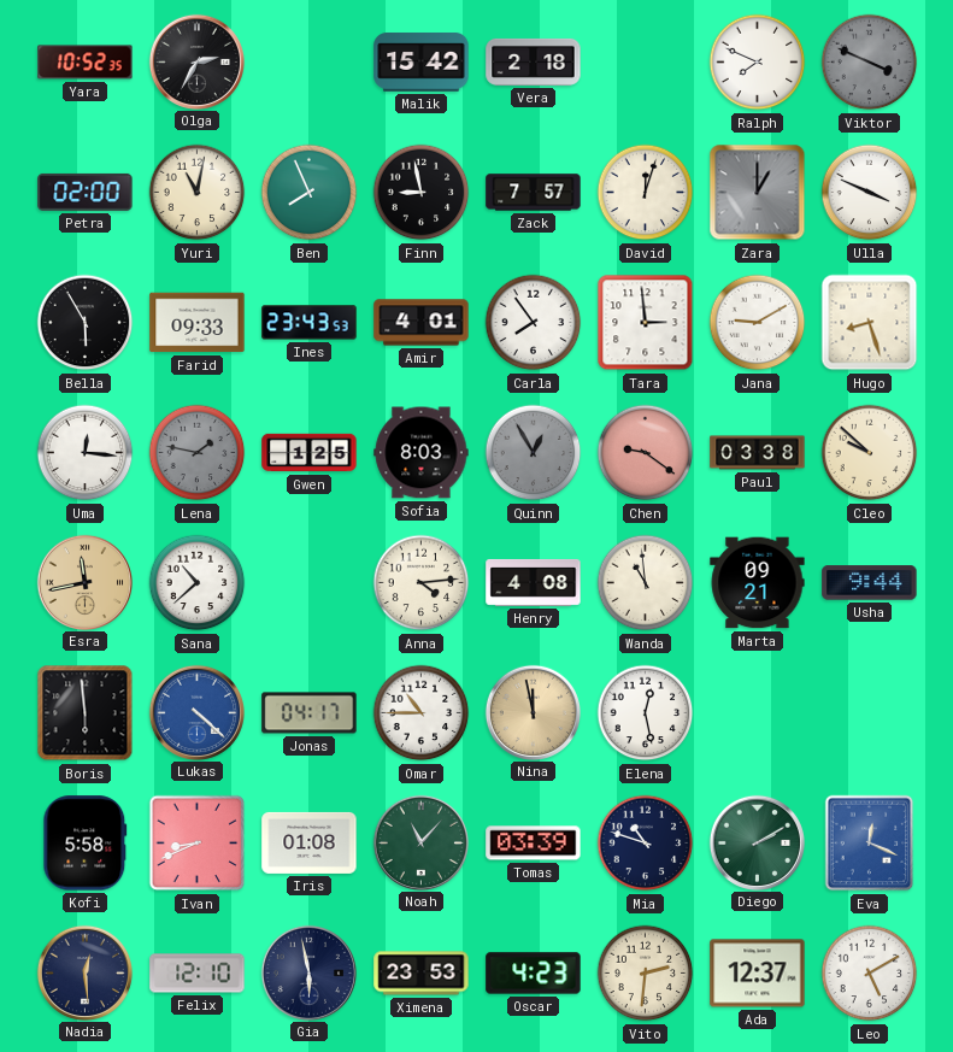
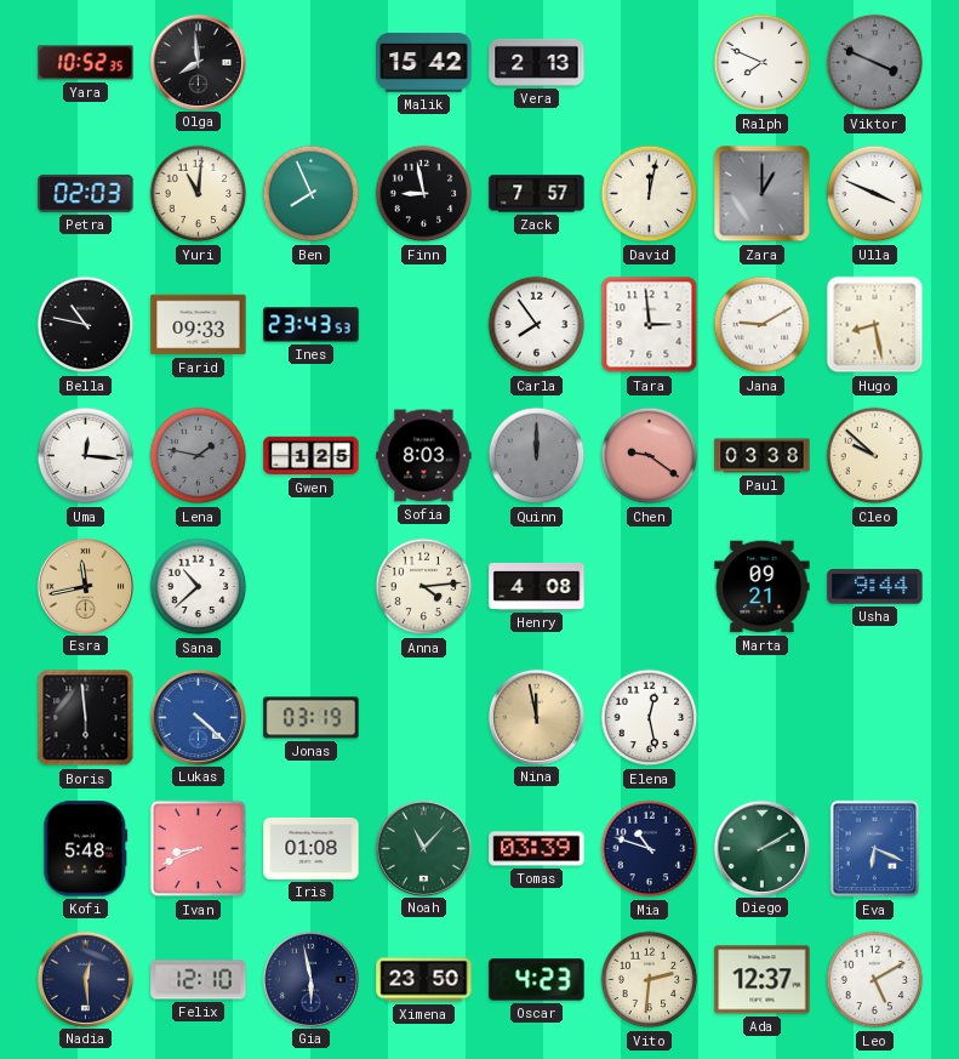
Olga: 2:35 -> 7:59
Vera: 2:18 -> 2:13
Petra: 02:00 -> 02:03
Yuri: 11:02 -> 11:01
David: 12:03 -> 12:02
Bella: 5:55 -> 10:47
Amir: 4:01 -> none
Hugo: 8:27 -> 8:28
Quinn: 12:55 -> 12:00
Wanda: 10:59 -> none
Jonas: 04:17 -> 03:19
Omar: 10:45 -> none
Kofi: 5:58 -> 5:48
Eva: 12:19 -> 6:19
Ximena: 23:53 -> 23:50
